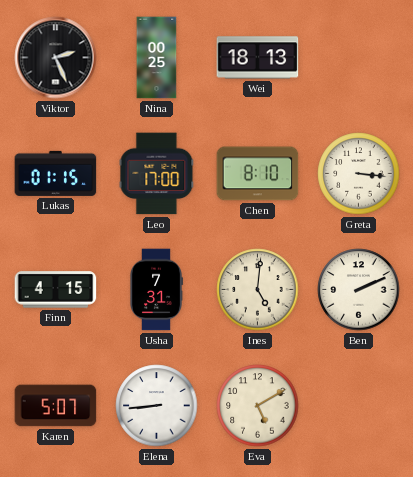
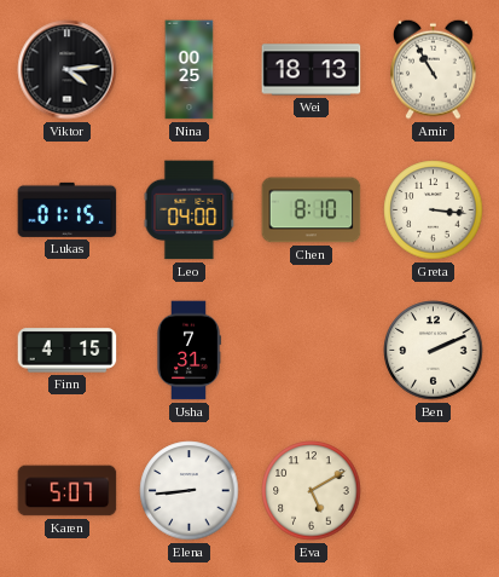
Viktor: 2:26 -> 4:14
Amir: none -> 10:55
Leo: 17:00 -> 04:00
Ines: 5:01 -> none
